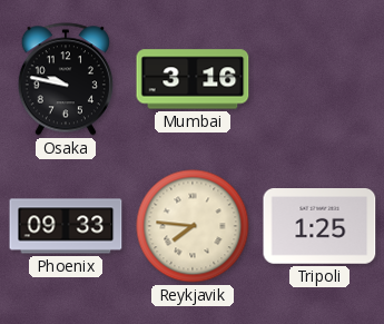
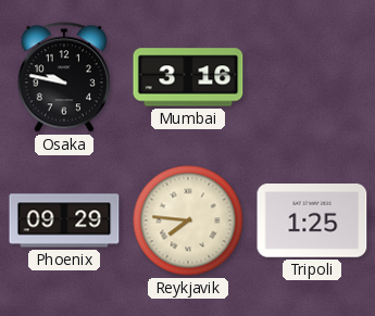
Phoenix: 09:33 -> 09:29
